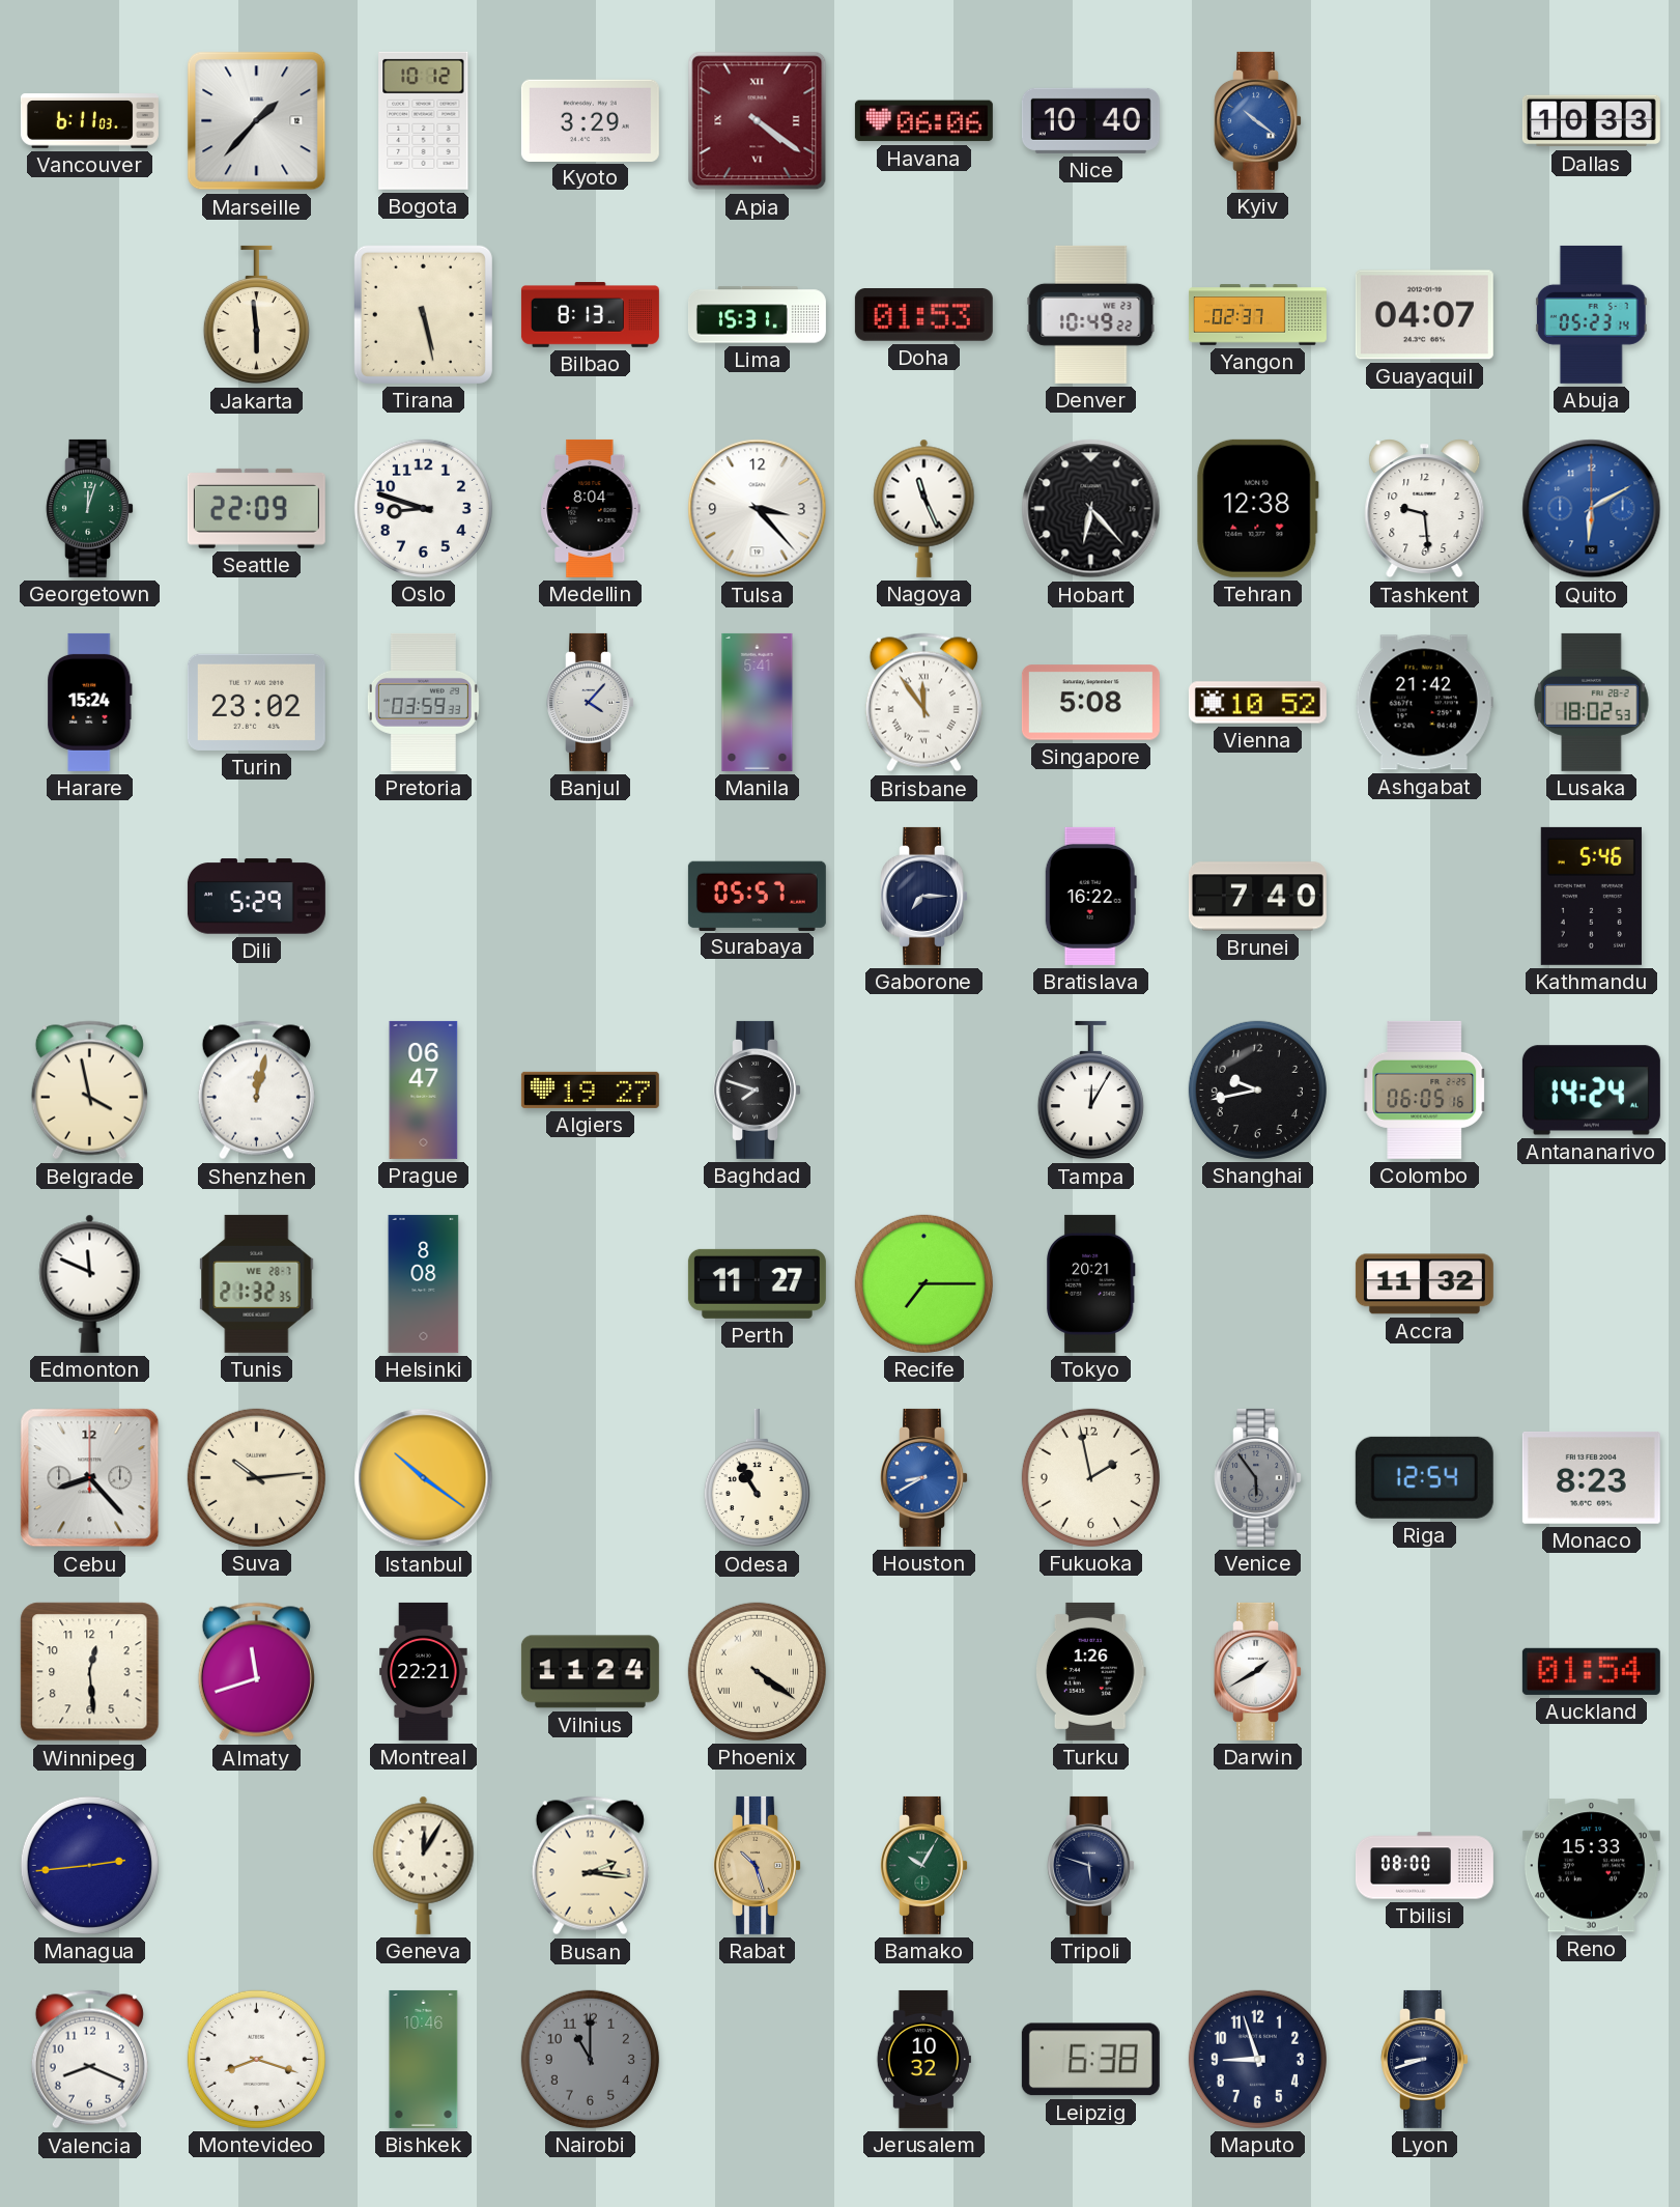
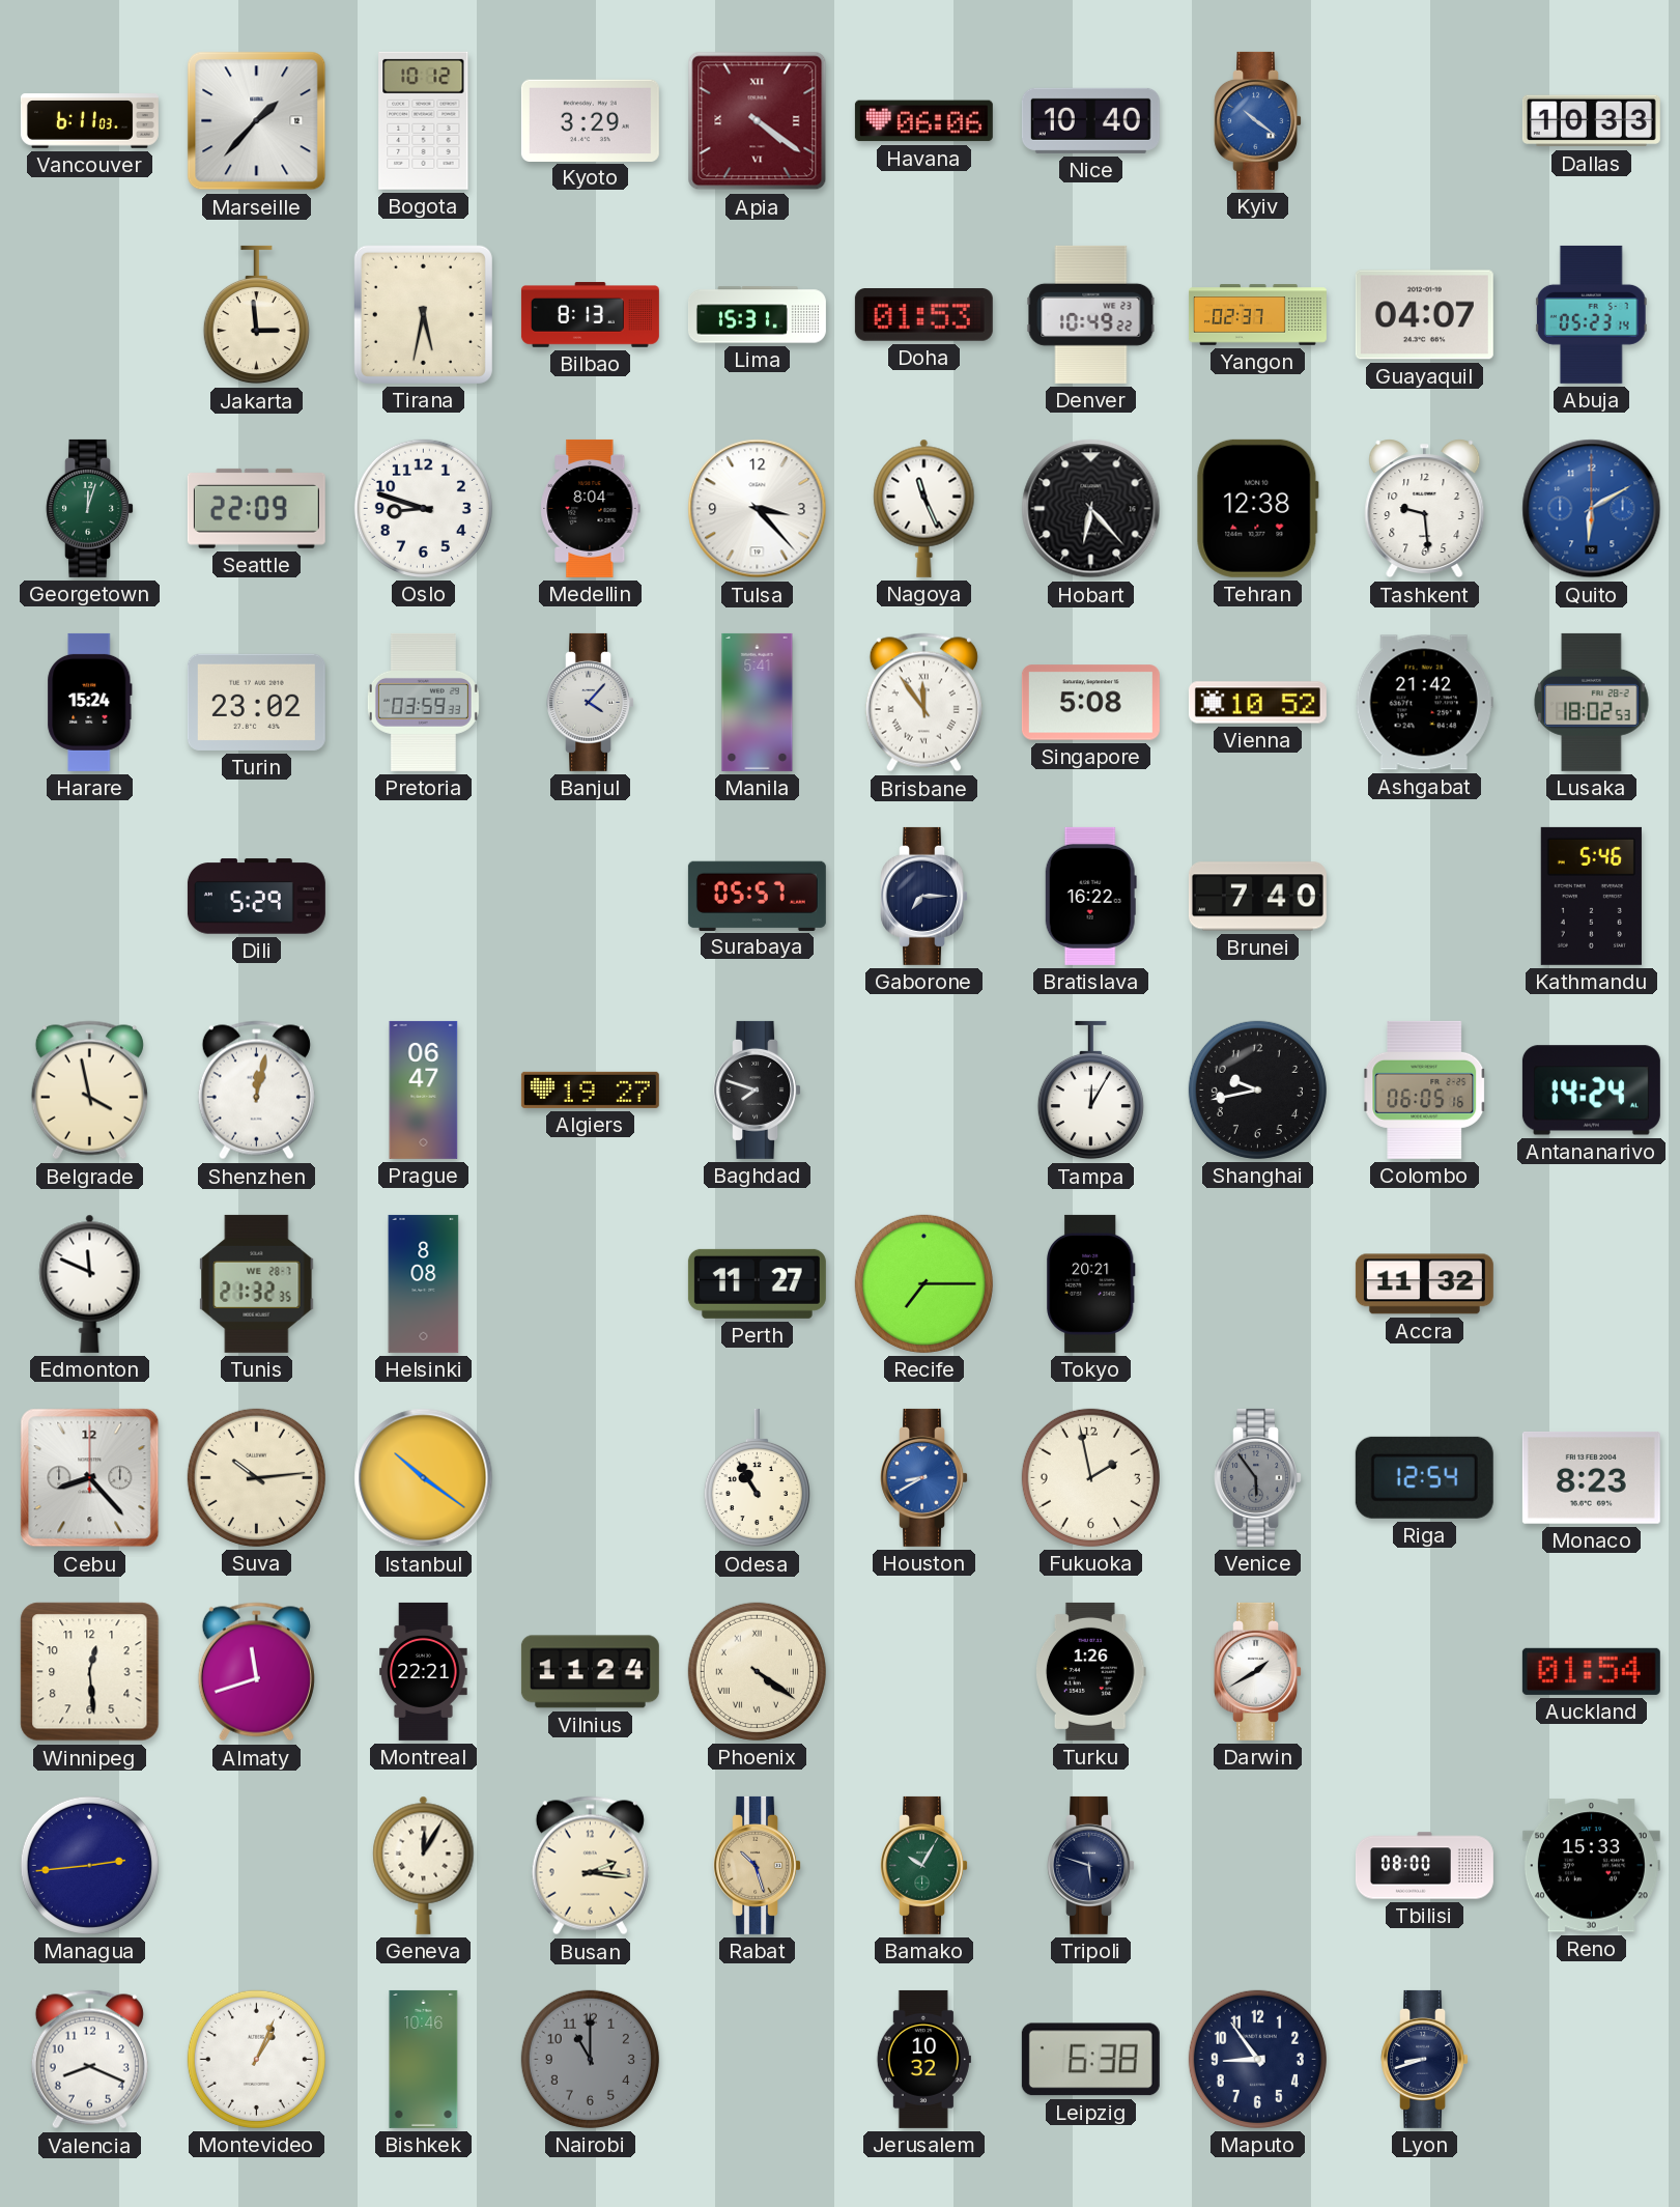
Jakarta: 5:59 -> 2:59
Tirana: 5:28 -> 5:32
Montevideo: 8:18 -> 1:04
Maputo: 8:57 -> 8:54
